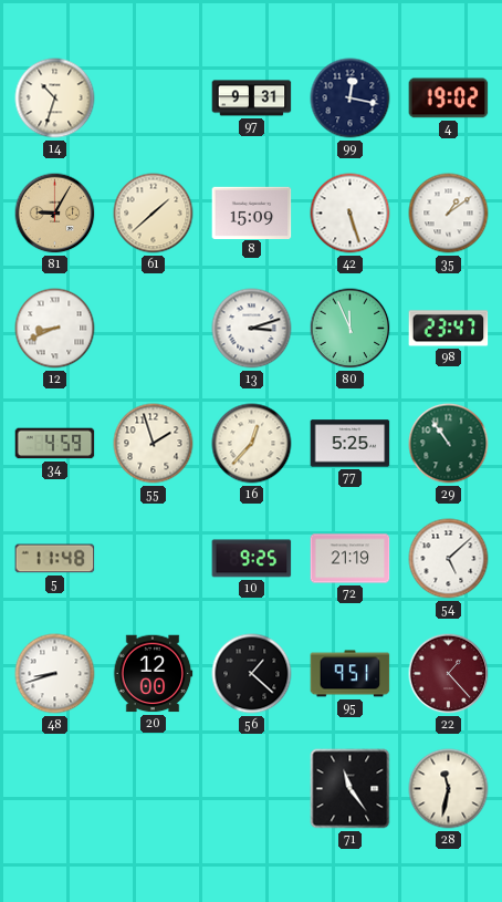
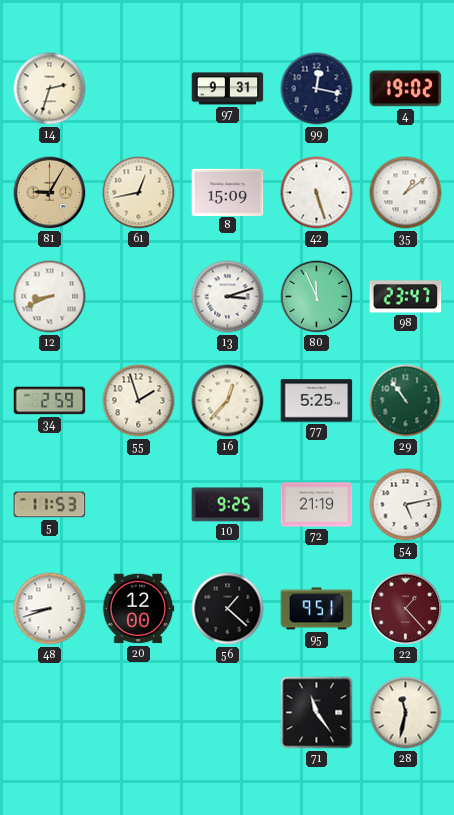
14: 10:33 -> 2:33
61: 1:38 -> 12:43
34: 4:59 -> 2:59
5: 11:48 -> 11:53
54: 5:08 -> 5:13
